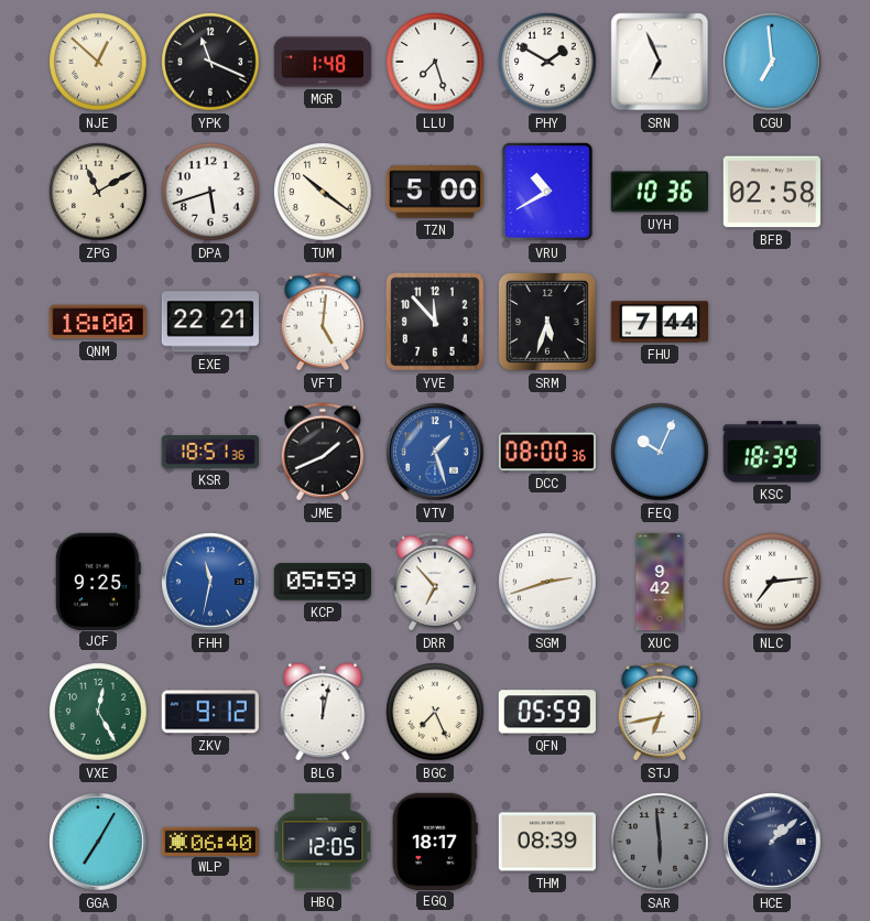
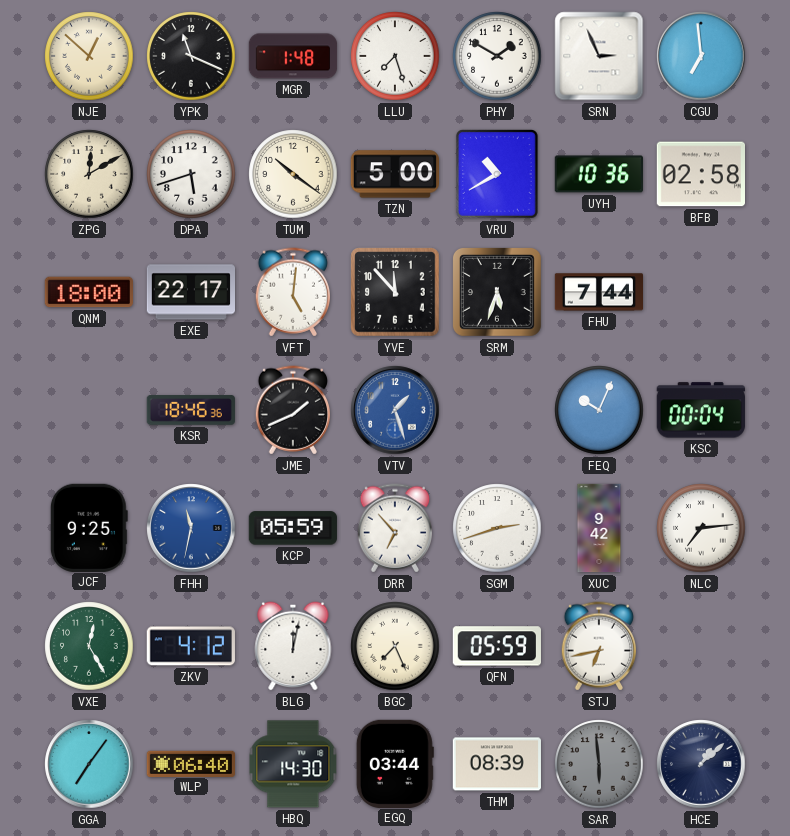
SRN: 6:56 -> 2:56
ZPG: 11:10 -> 12:10
EXE: 22:21 -> 22:17
KSR: 18:51 -> 18:46
DCC: 08:00 -> none
KSC: 18:39 -> 00:04
ZKV: 9:12 -> 4:12
GGA: 7:05 -> 7:06
HBQ: 12:05 -> 14:30
EGQ: 18:17 -> 03:44
